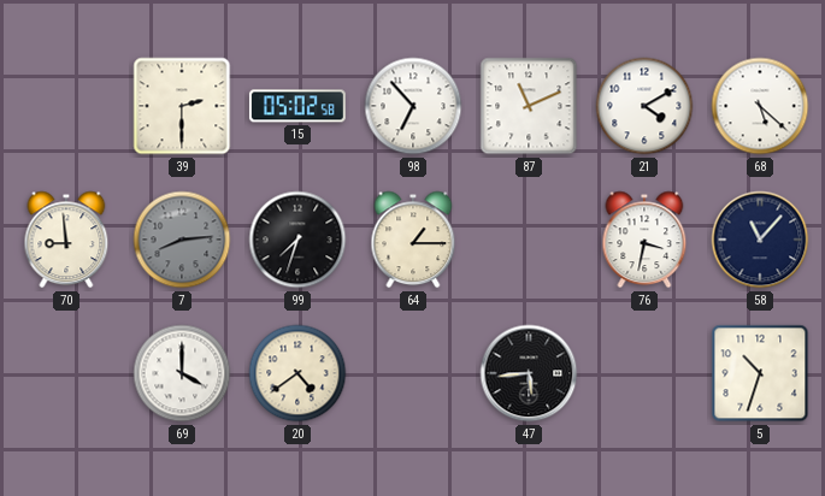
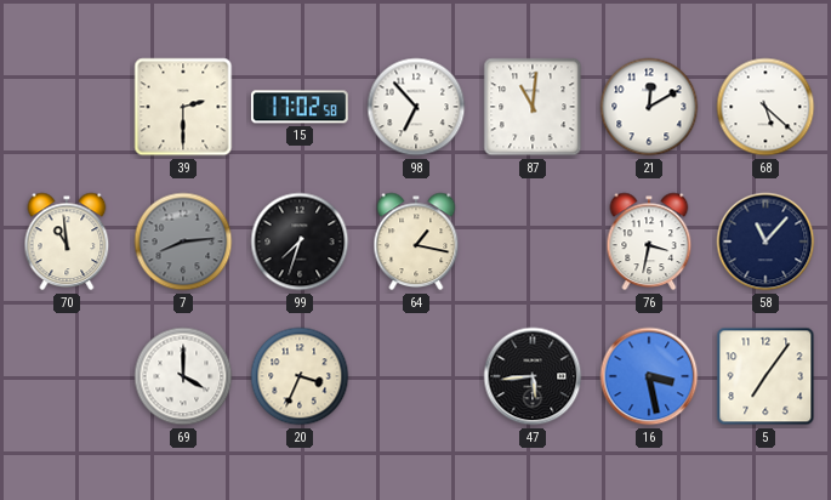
15: 05:02 -> 17:02
87: 11:11 -> 11:01
21: 4:10 -> 12:10
70: 8:59 -> 10:59
64: 1:15 -> 1:17
20: 4:39 -> 3:34
16: none -> 3:28
5: 10:33 -> 7:06
